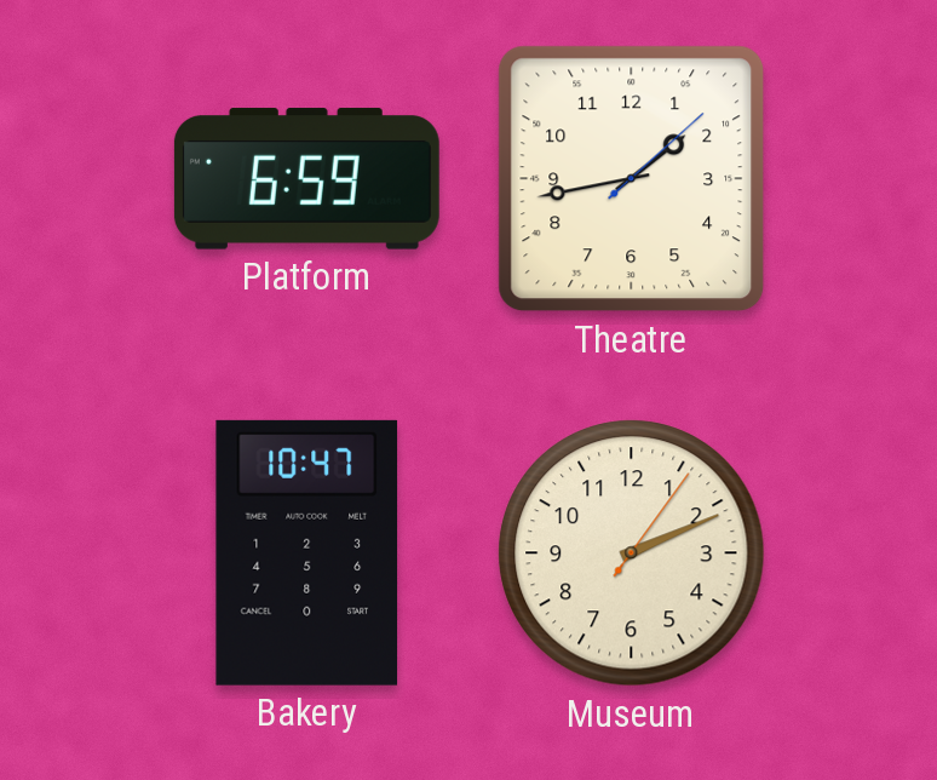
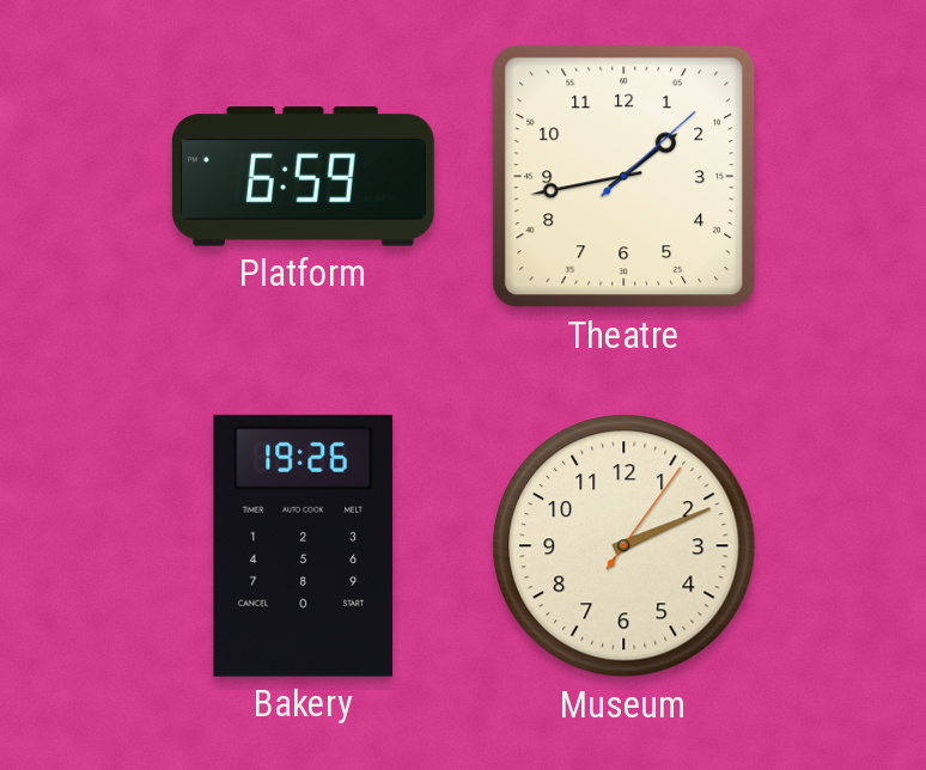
Bakery: 10:47 -> 19:26
